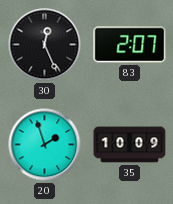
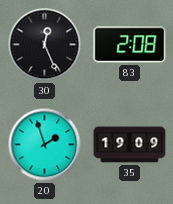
83: 2:07 -> 2:08
35: 10:09 -> 19:09
